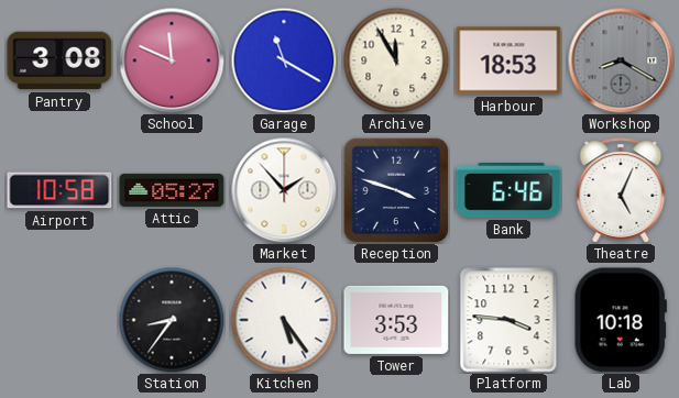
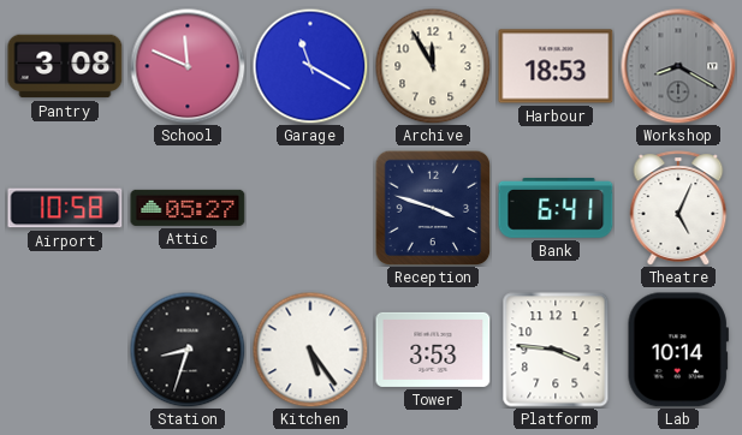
Market: 1:53 -> none
Bank: 6:46 -> 6:41
Station: 8:36 -> 8:33
Lab: 10:18 -> 10:14
